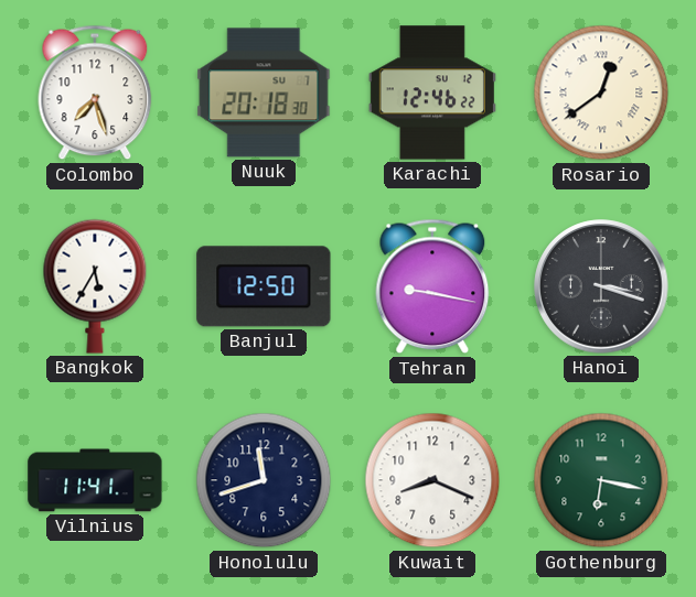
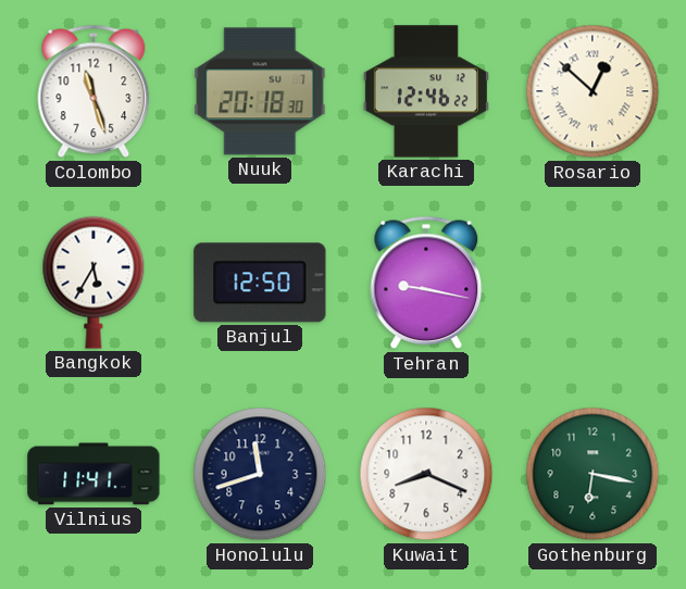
Colombo: 7:27 -> 11:27
Rosario: 12:39 -> 12:52
Hanoi: 3:18 -> none
